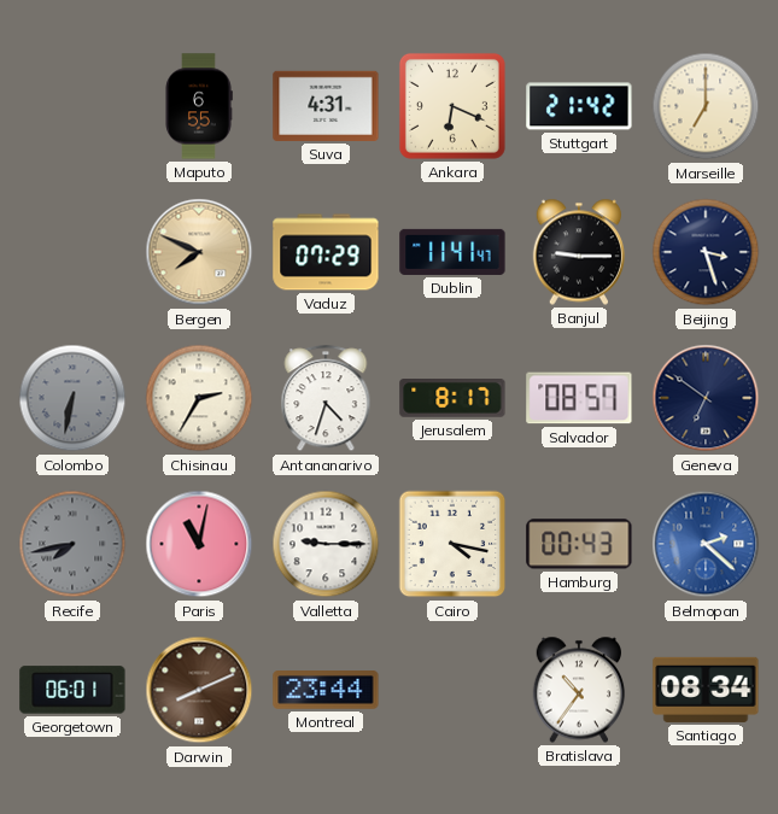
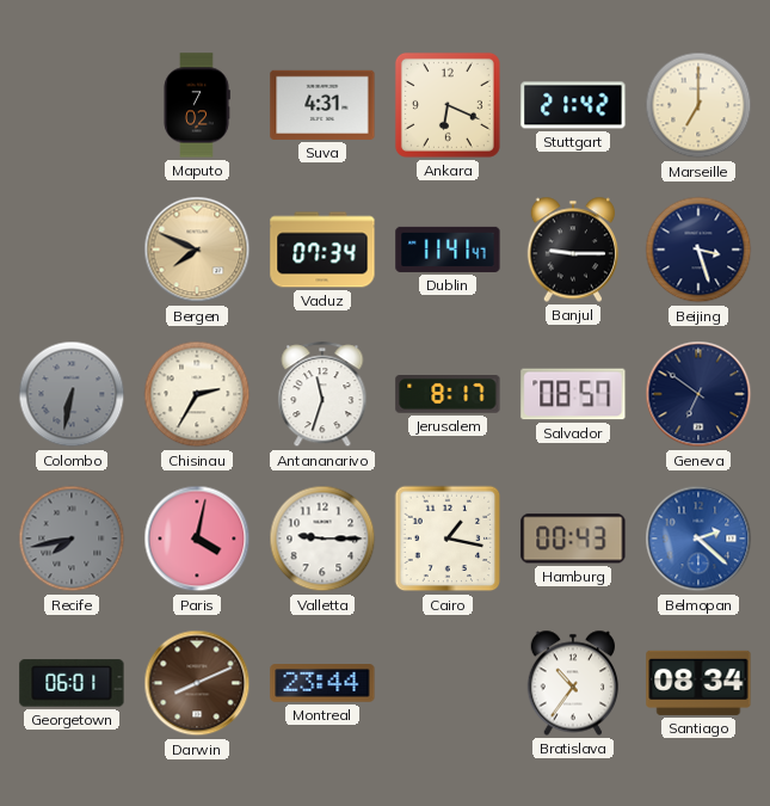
Maputo: 6:55 -> 7:02
Vaduz: 07:29 -> 07:34
Antananarivo: 4:33 -> 11:33
Paris: 11:02 -> 4:02
Cairo: 4:17 -> 1:17
